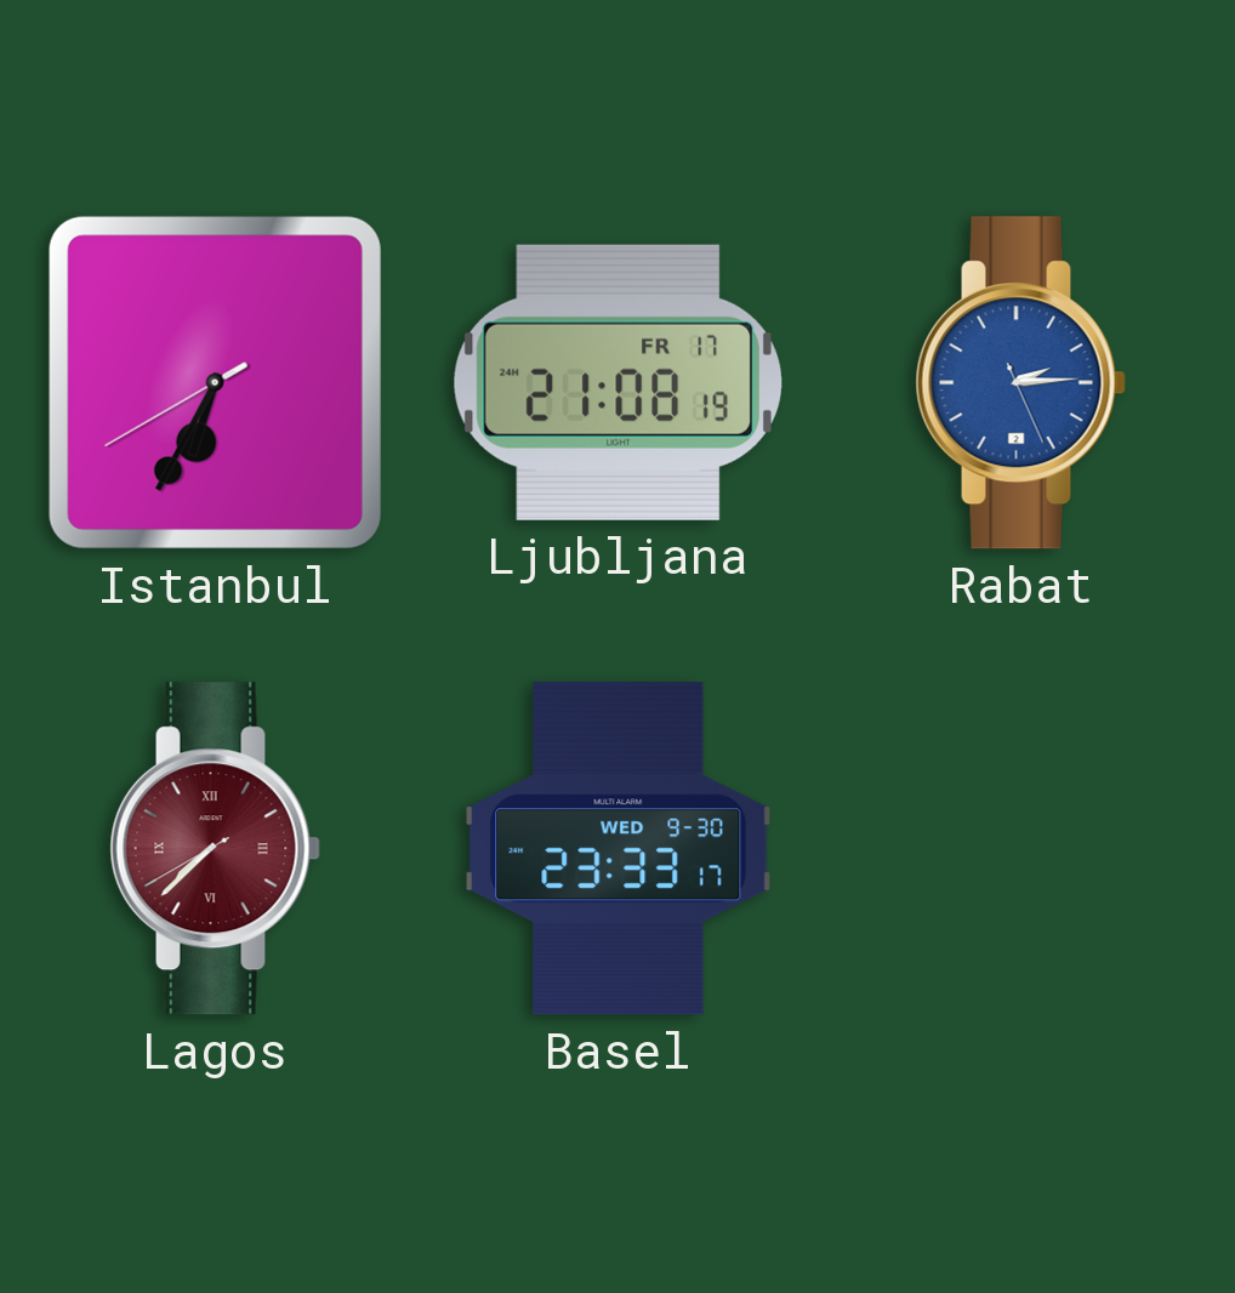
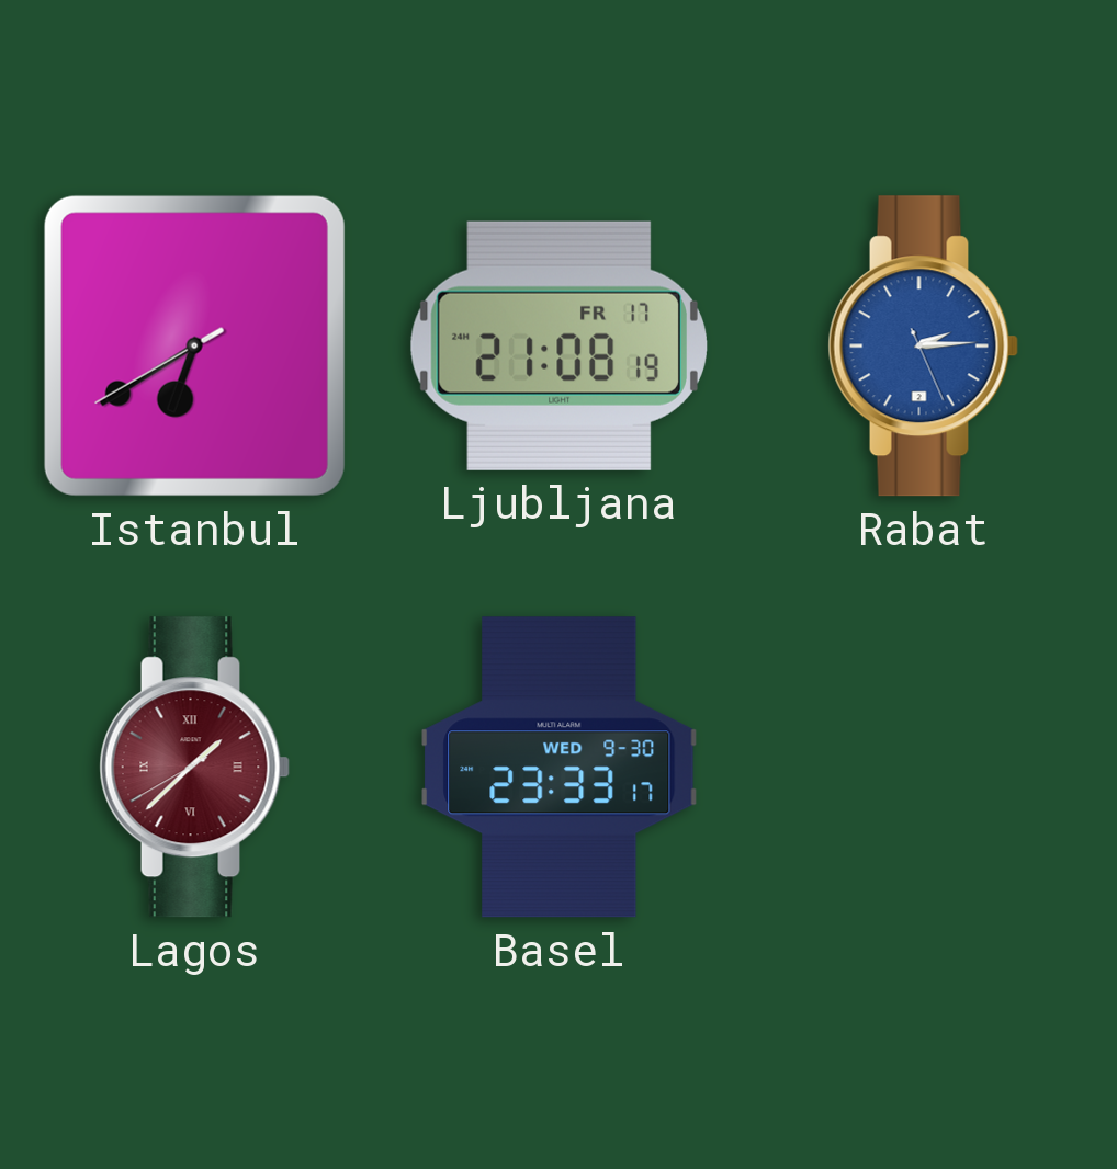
Istanbul: 6:34 -> 6:39
Lagos: 7:37 -> 1:37
